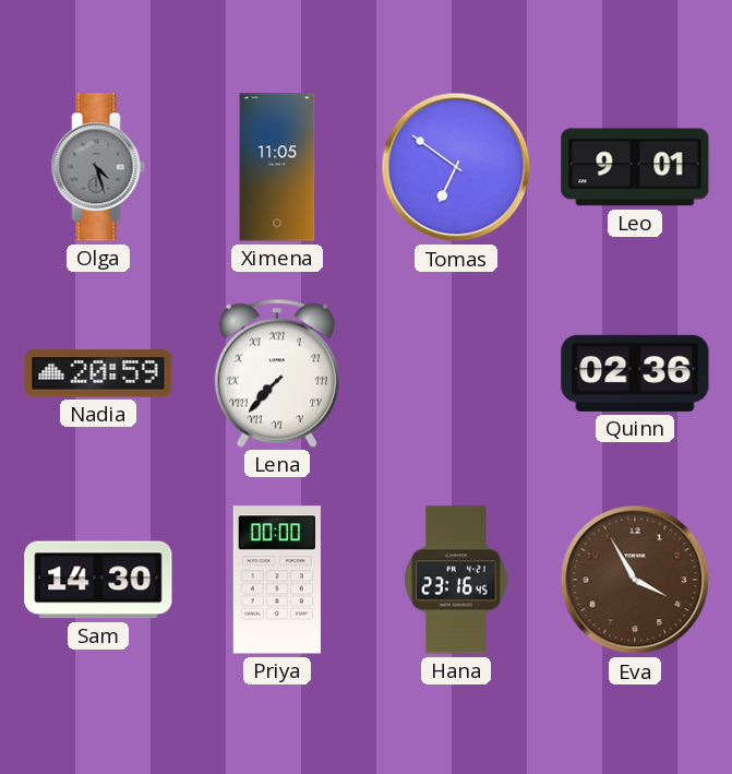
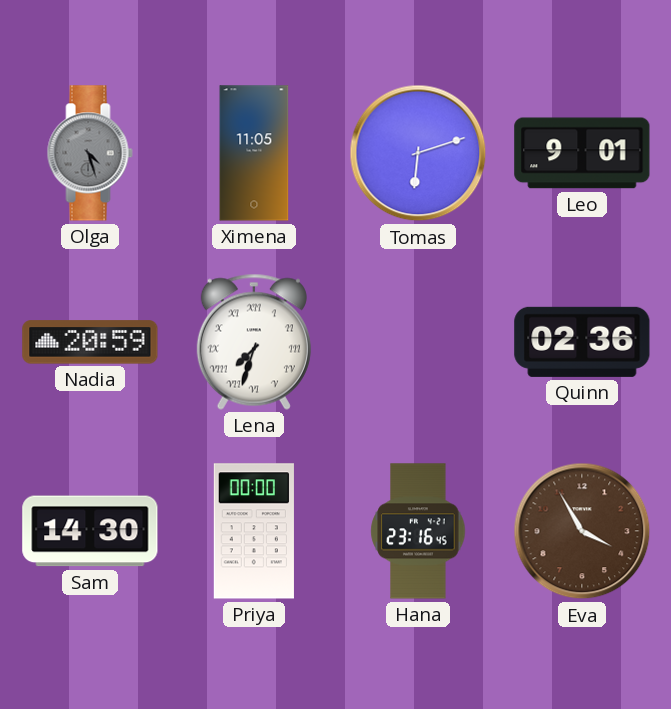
Tomas: 6:51 -> 6:12
Lena: 7:37 -> 7:33
